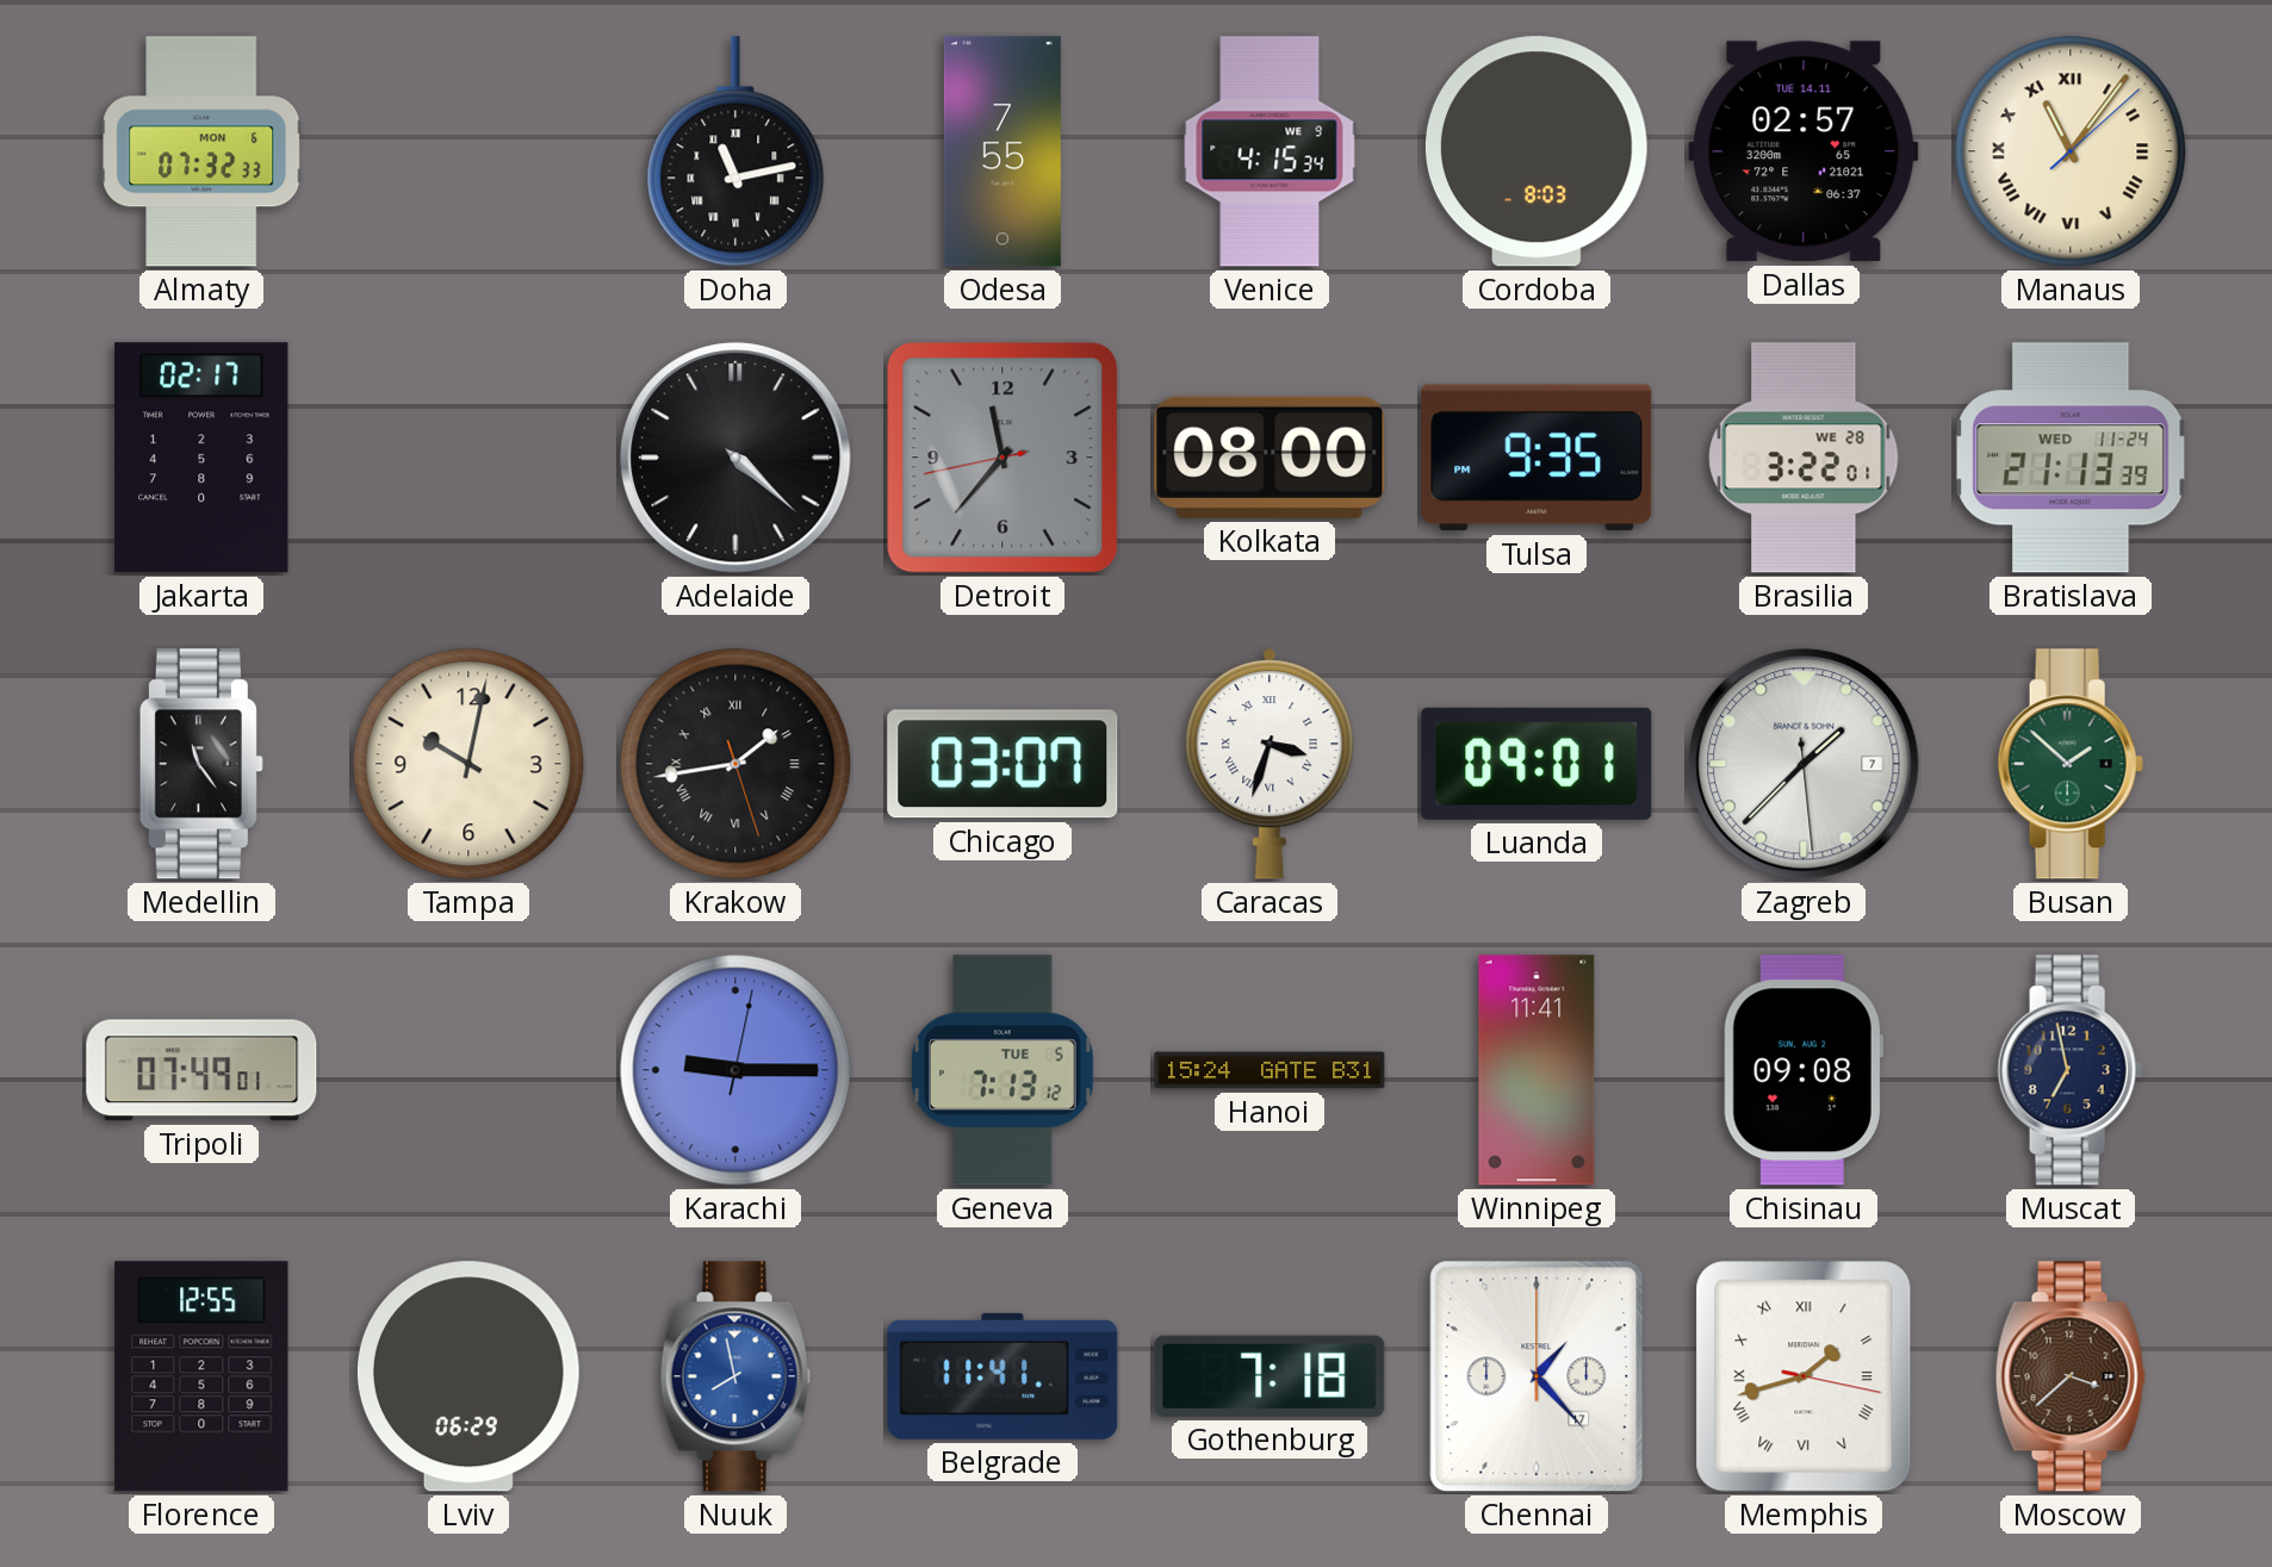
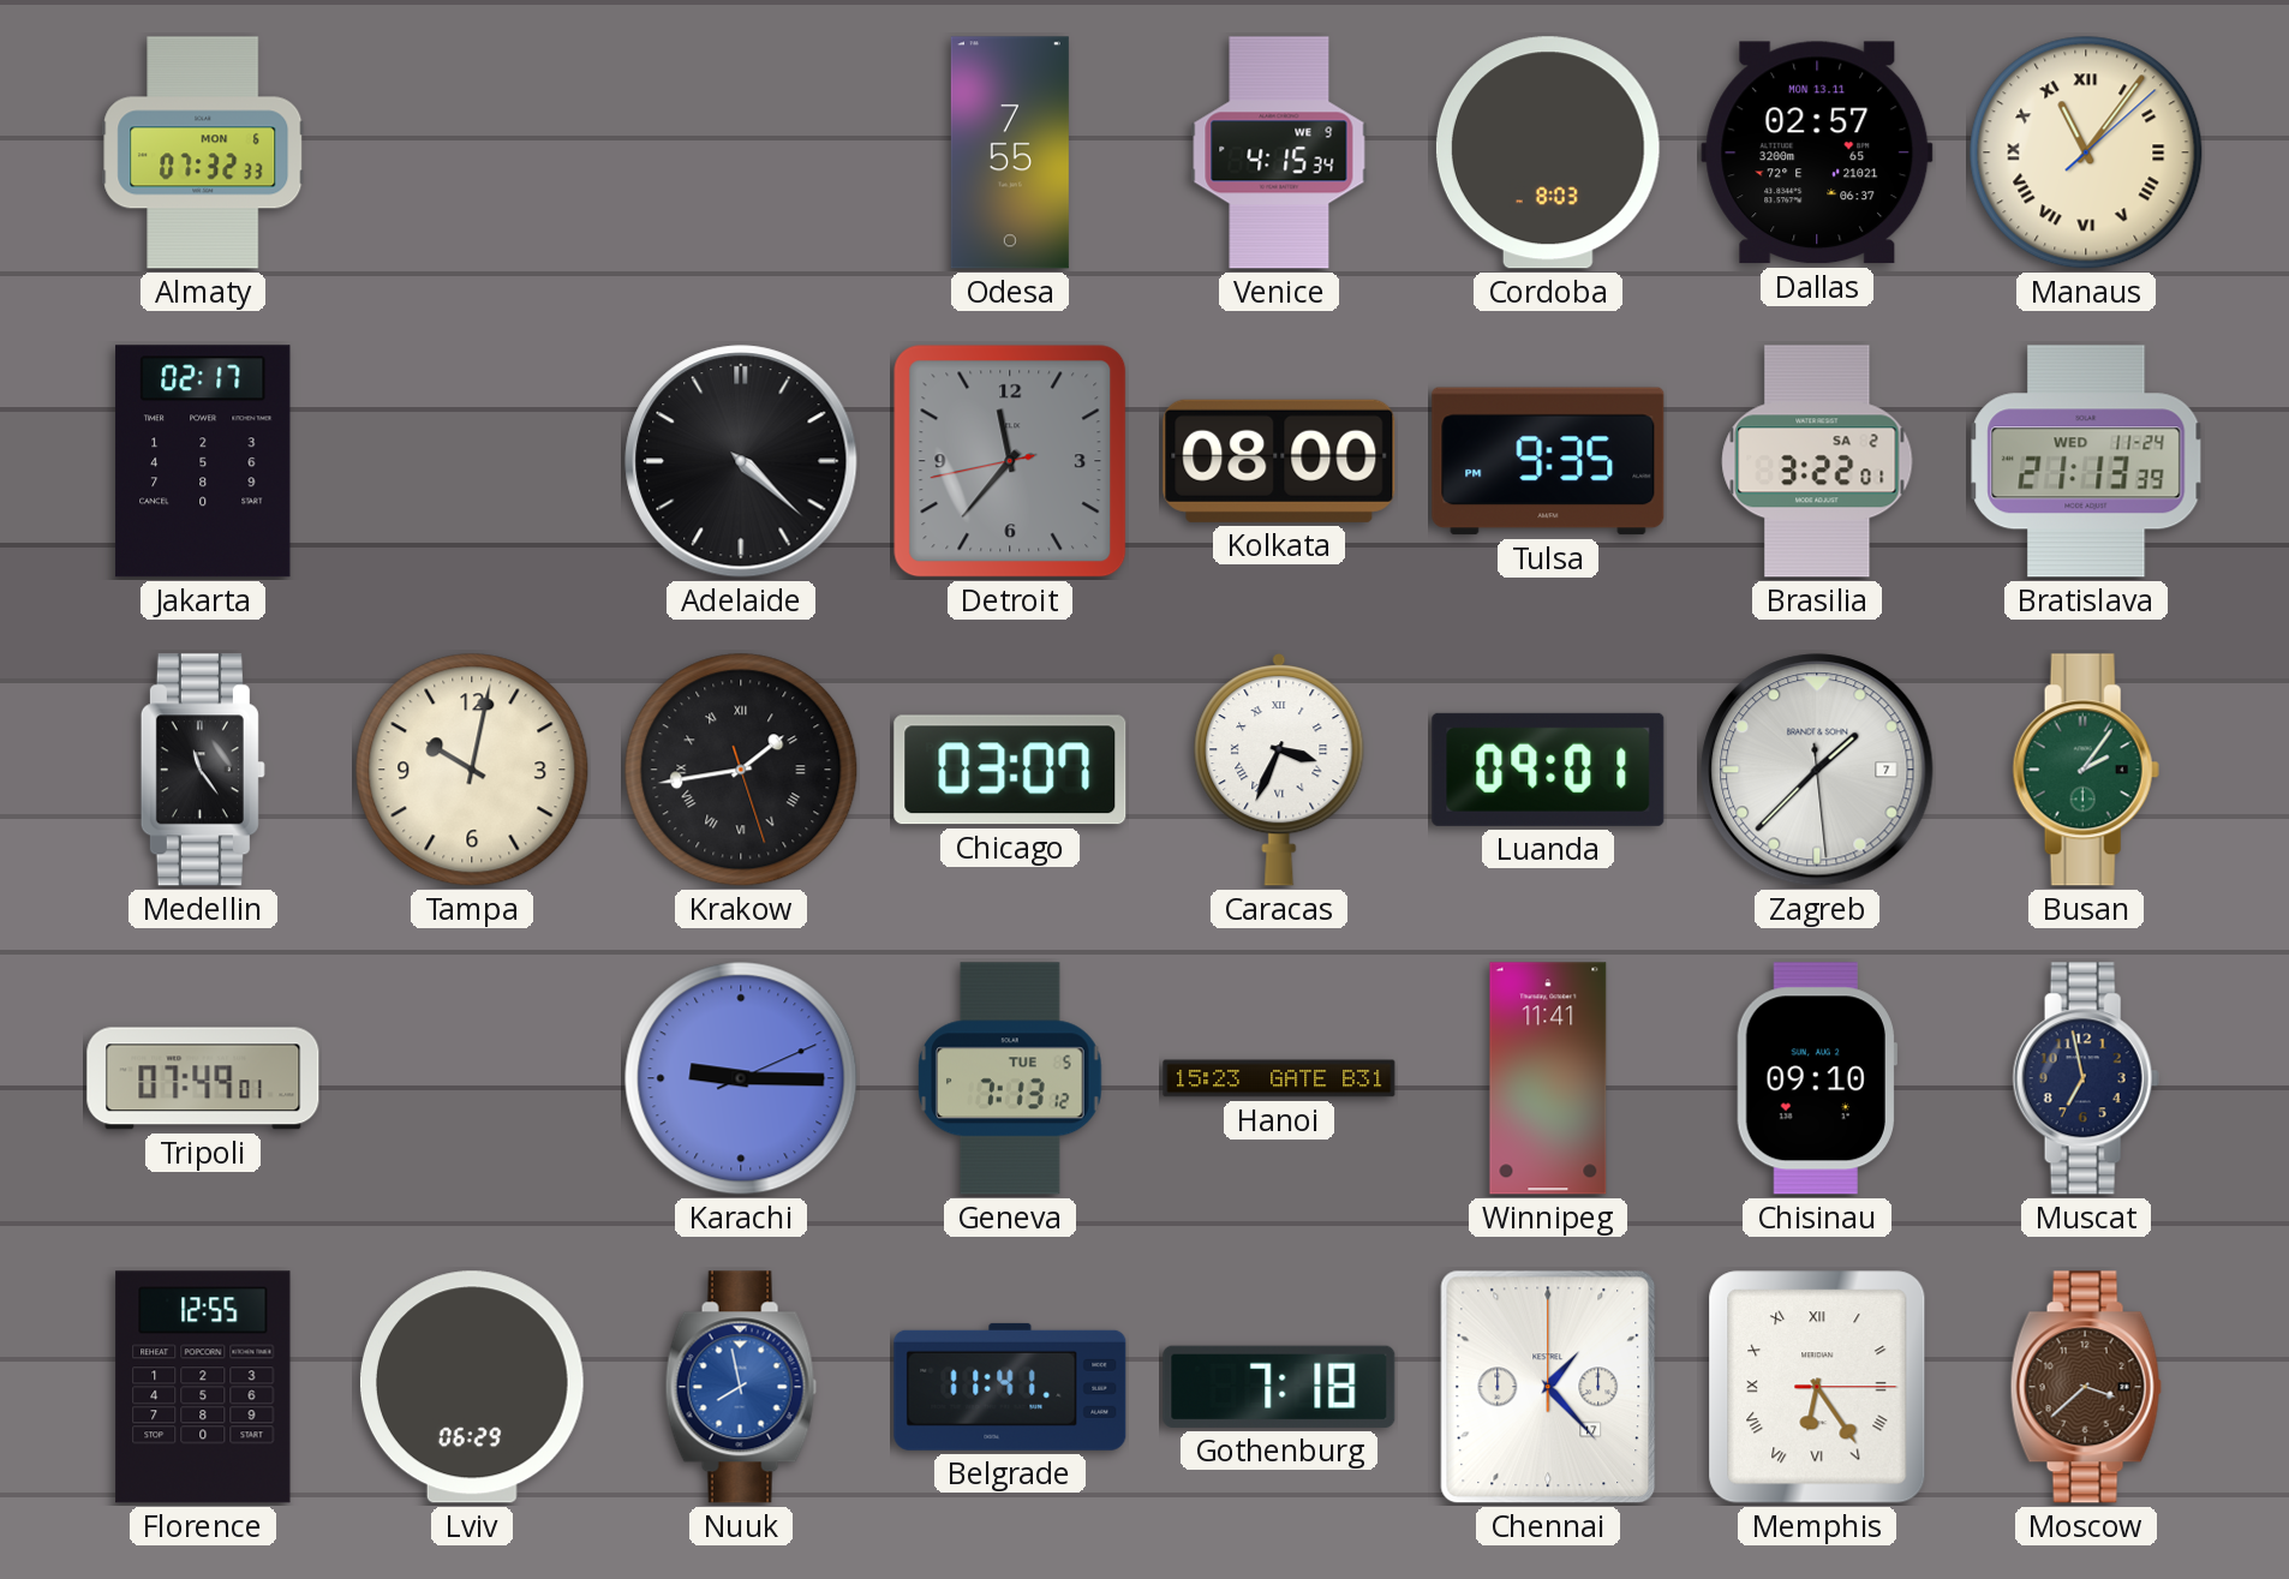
Doha: 11:13 -> none
Dallas date: TUE 14.11 -> MON 13.11
Brasilia date: WE 28 -> SA 2
Caracas: 3:33 -> 3:34
Busan: 1:52 -> 2:06
Karachi: 9:15:02 -> 9:15:11
Hanoi: 15:24 -> 15:23
Chisinau: 09:08 -> 09:10
Memphis: 1:42 -> 6:24
